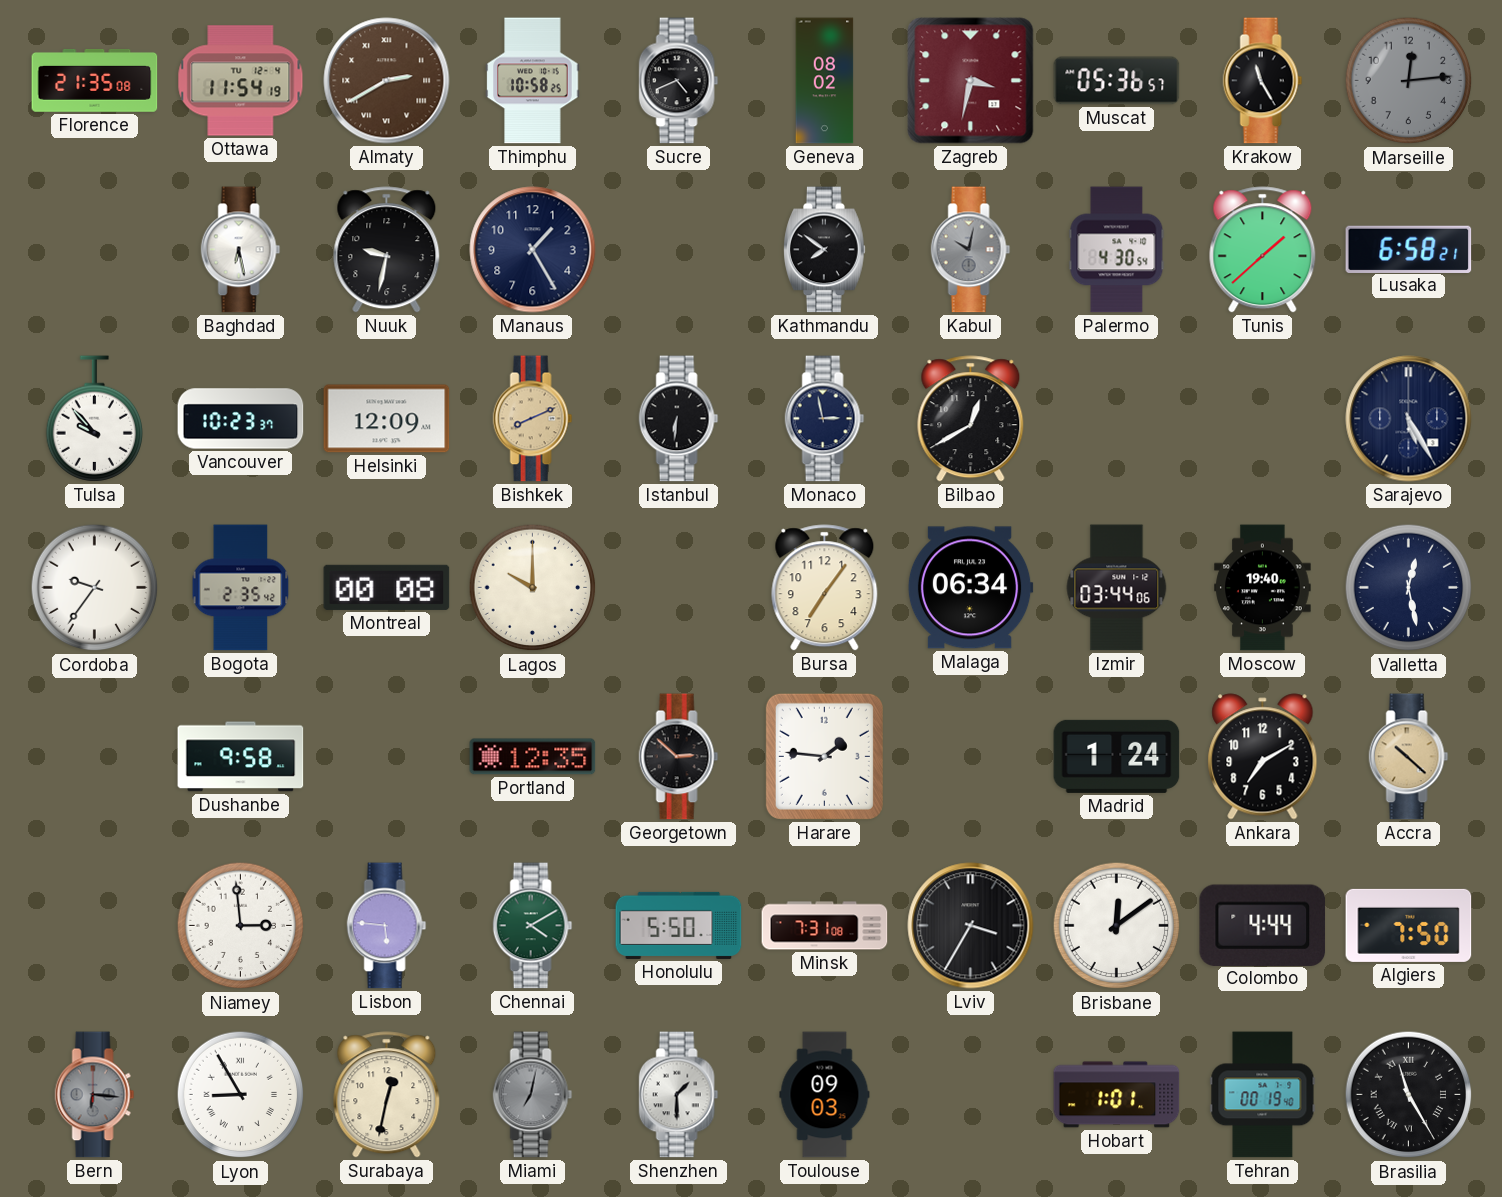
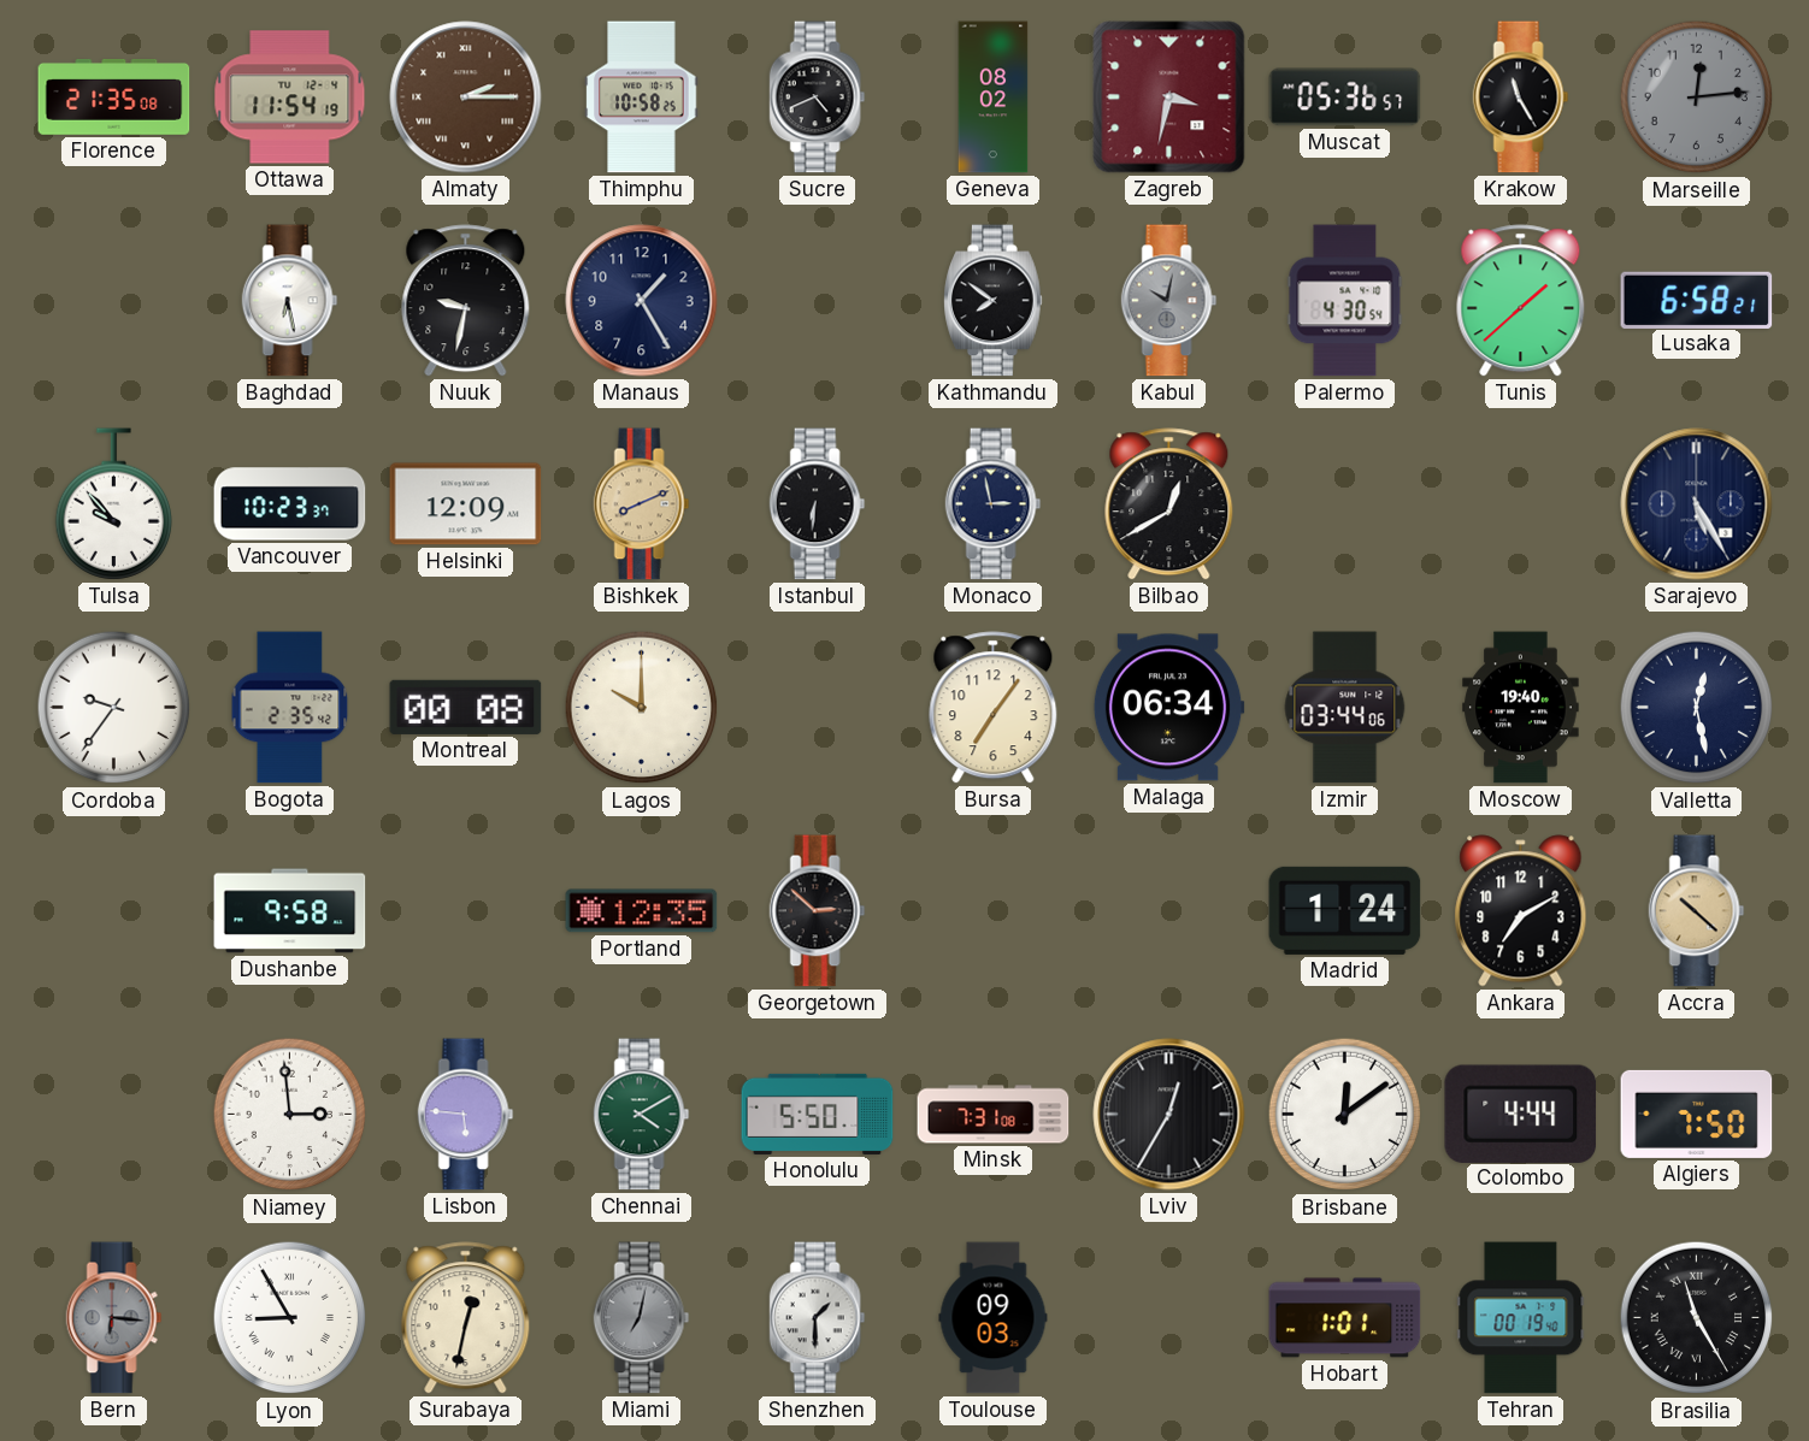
Almaty: 2:40 -> 2:15
Harare: 1:46 -> none
Lviv: 3:35 -> 12:35
